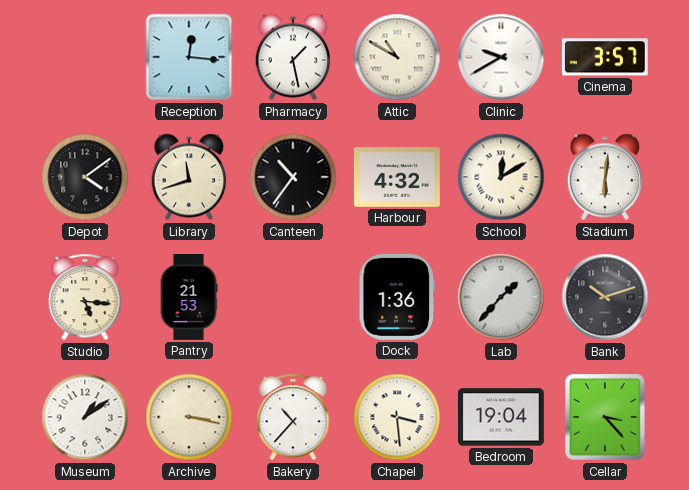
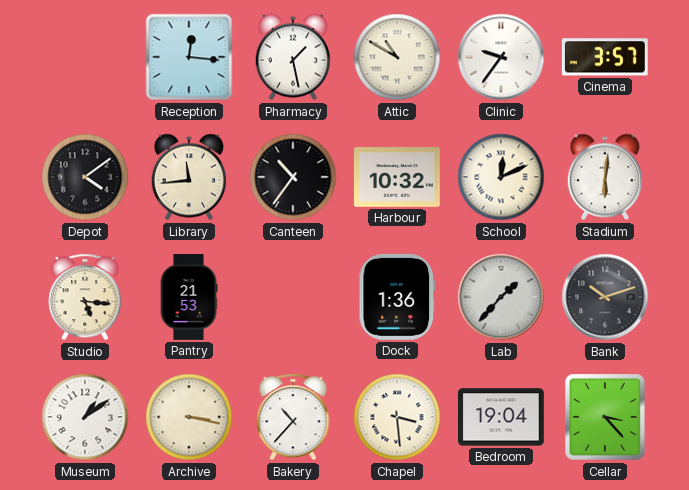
Clinic: 9:40 -> 9:36
Library: 11:42 -> 11:44
Harbour: 4:32 -> 10:32
School: 12:10 -> 12:11
